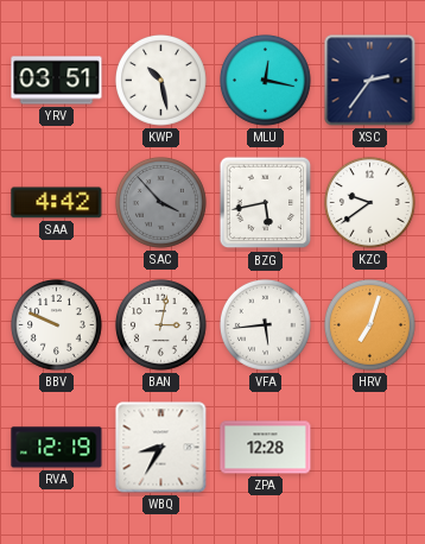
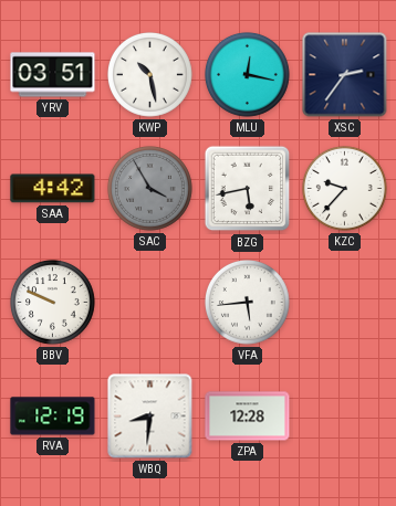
SAC: 3:53 -> 3:55
KZC: 9:39 -> 9:37
BAN: 3:02 -> none
HRV: 7:03 -> none
WBQ: 8:35 -> 8:31
